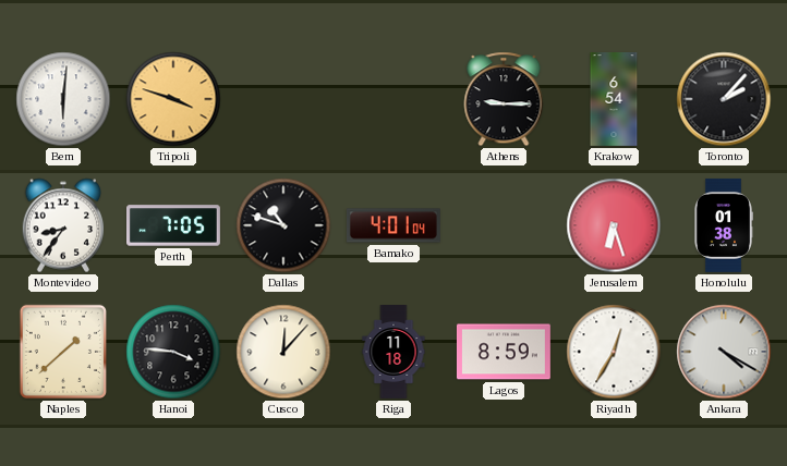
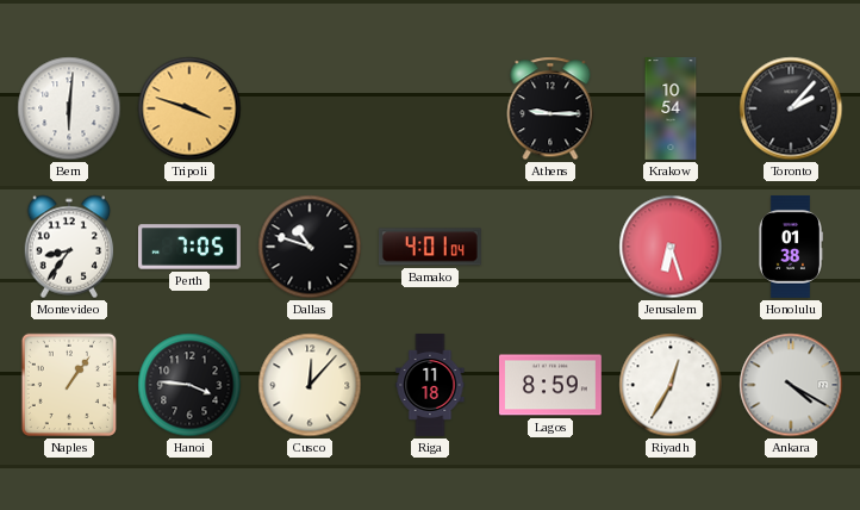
Krakow: 6:54 -> 10:54
Naples: 1:38 -> 1:06
